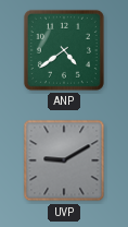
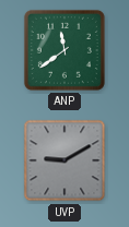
ANP: 4:39 -> 11:39
